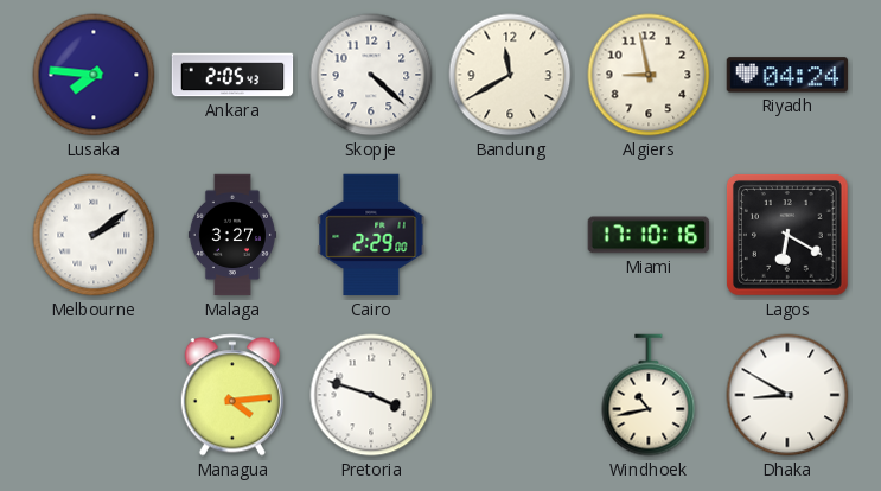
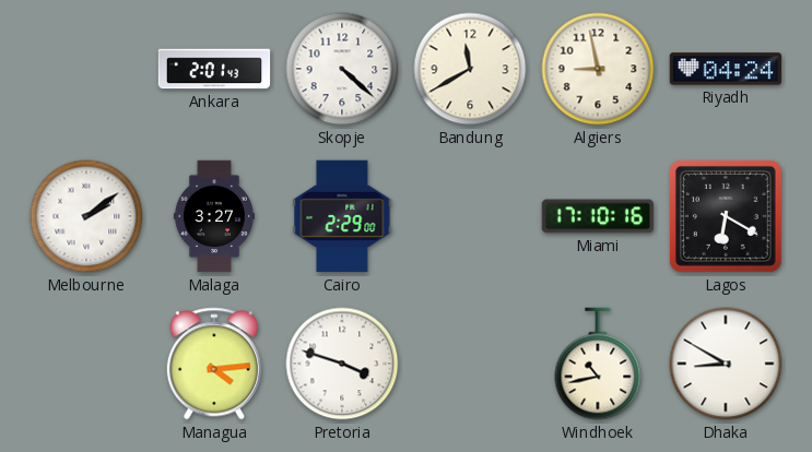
Lusaka: 7:46 -> none
Ankara: 2:05 -> 2:01
